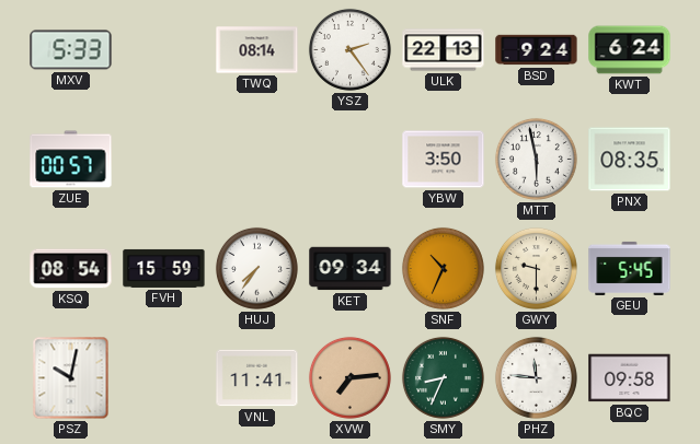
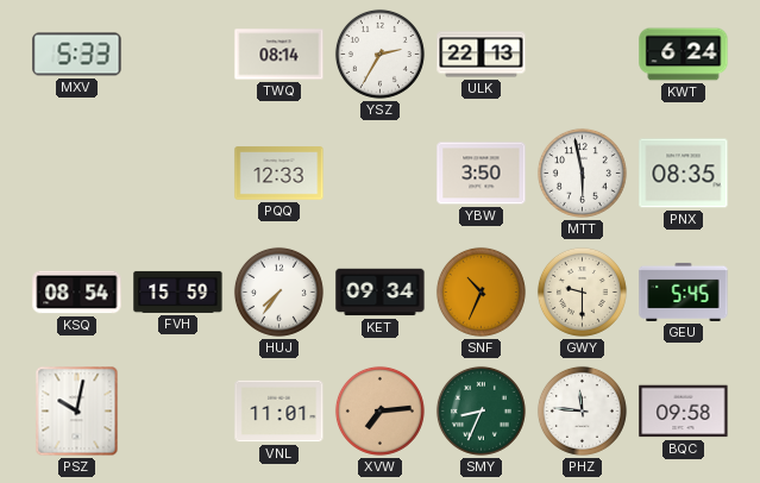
YSZ: 2:24 -> 2:35
BSD: 9:24 -> none
ZUE: 00:57 -> none
PQQ: none -> 12:33
VNL: 11:41 -> 11:01
